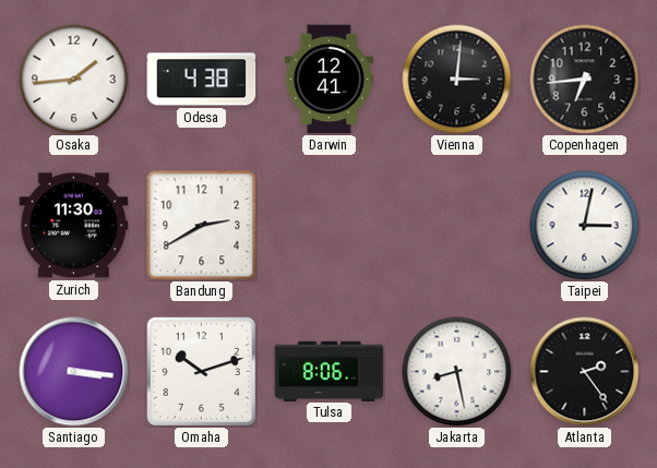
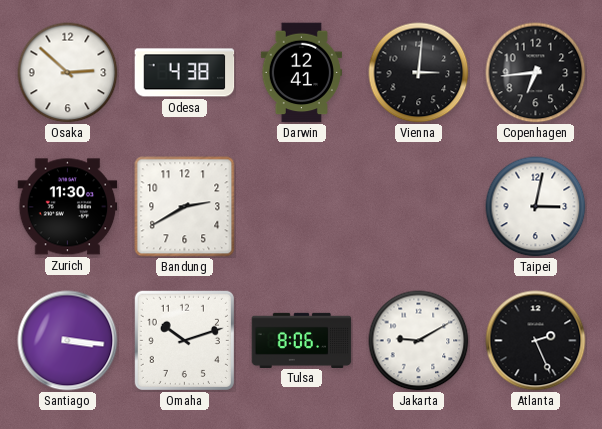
Osaka: 1:44 -> 2:52
Jakarta: 8:28 -> 9:10
Atlanta: 2:24 -> 2:26
